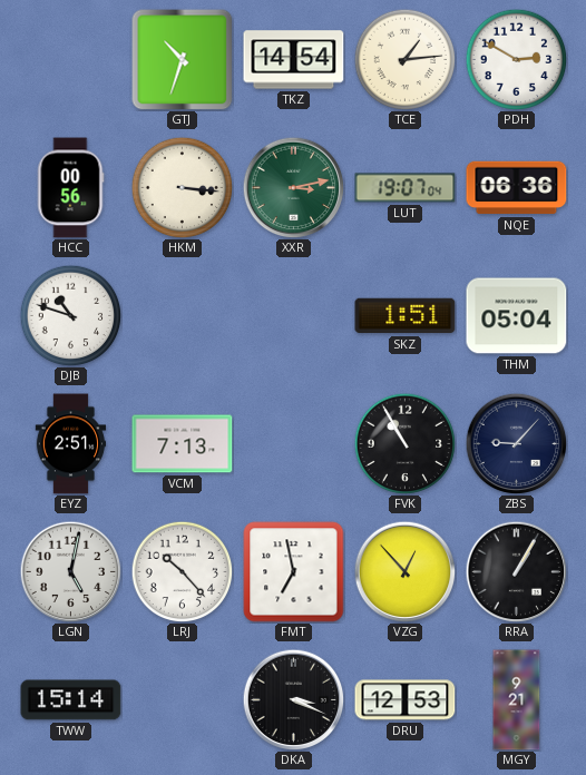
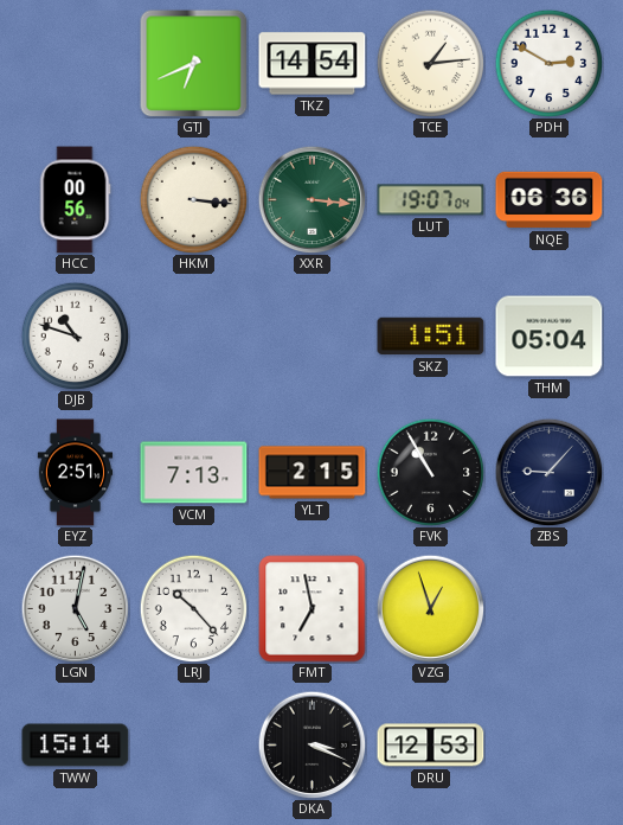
GTJ: 10:33 -> 6:41
XXR: 3:13 -> 3:16
YLT: none -> 2:15
VZG: 12:53 -> 12:57
RRA: 1:05 -> none
MGY: 9:21 -> none
